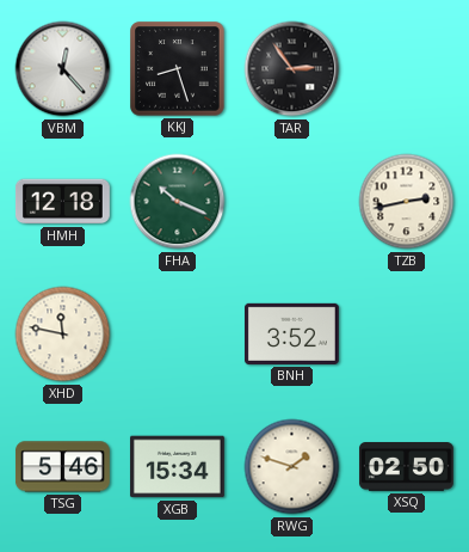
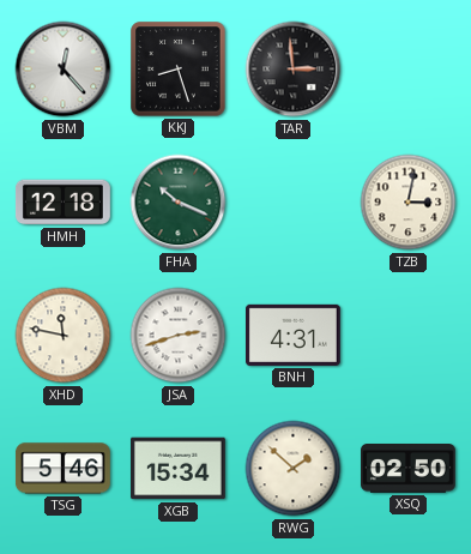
TAR: 2:54 -> 2:59
TZB: 2:43 -> 3:02
JSA: none -> 2:42
BNH: 3:52 -> 4:31
RWG: 1:48 -> 1:52
